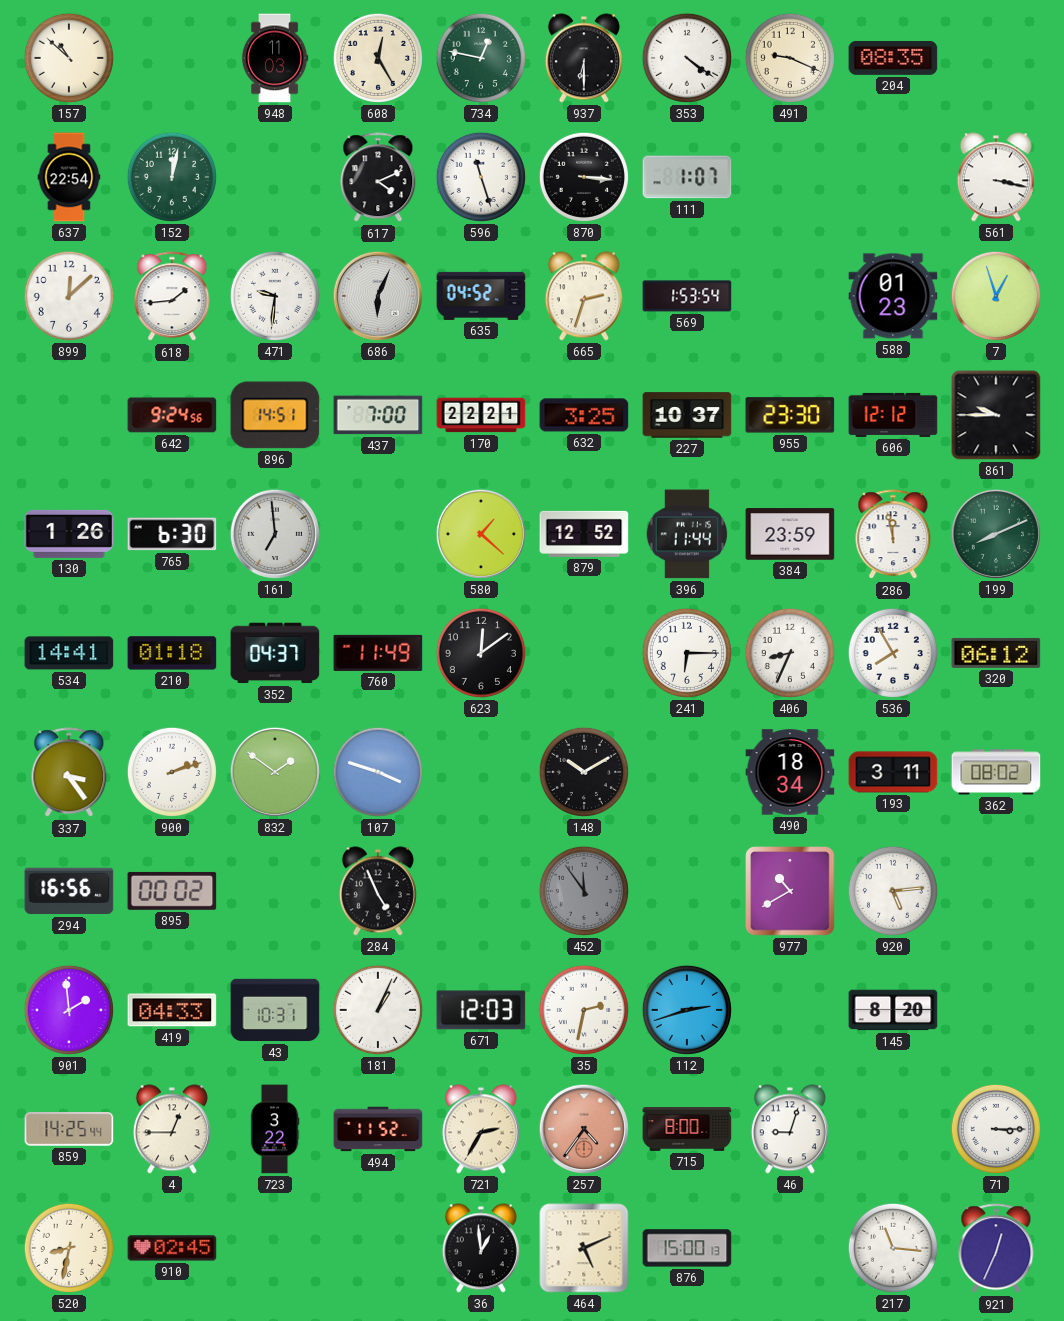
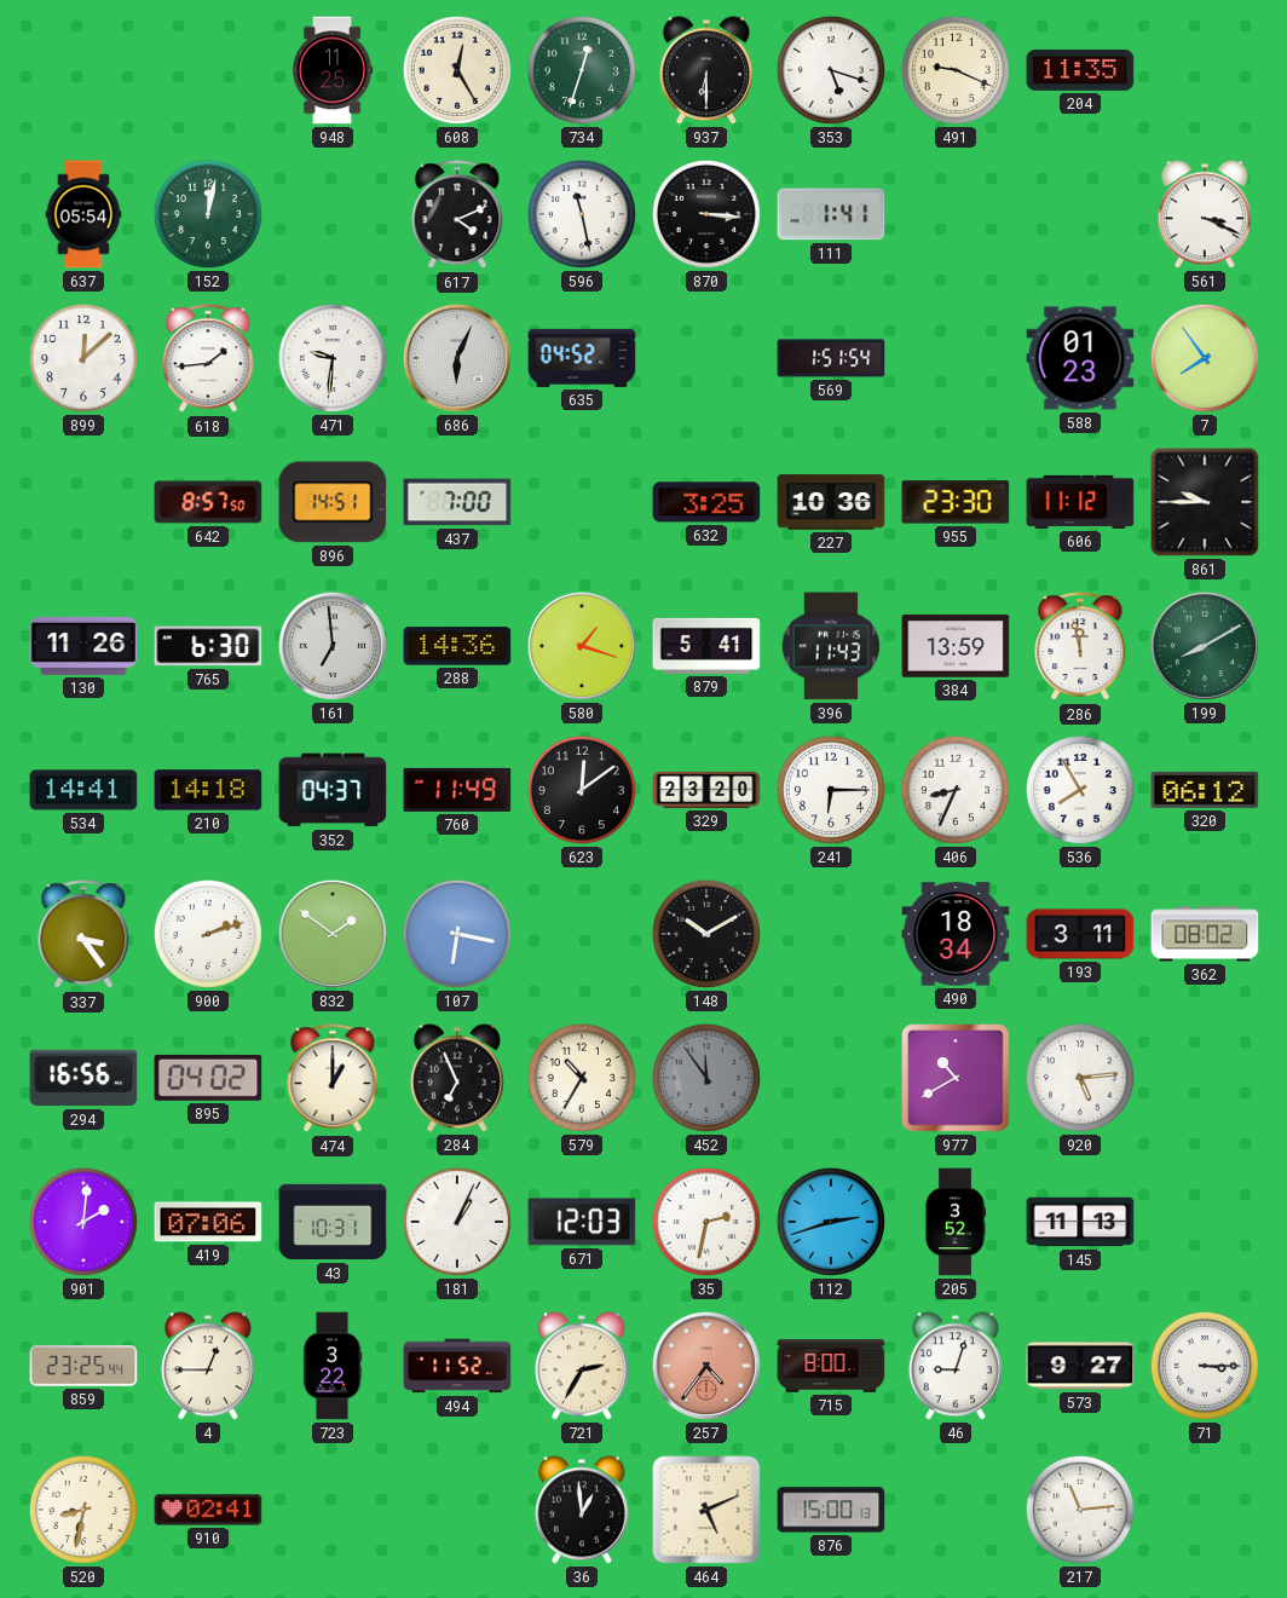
157: 10:52 -> none
948: 11:03 -> 11:25
734: 12:47 -> 12:33
353: 4:21 -> 5:18
204: 08:35 -> 11:35
637: 22:54 -> 05:54
596: 11:27 -> 11:28
111: 1:07 -> 1:41
561: 3:17 -> 3:19
665: 2:33 -> none
569: 1:53 -> 1:51
7: 12:57 -> 7:54
642: 9:24 -> 8:57
170: 22:21 -> none
227: 10:37 -> 10:36
606: 12:12 -> 11:12
130: 1:26 -> 11:26
288: none -> 14:36
580: 1:22 -> 1:18
879: 12:52 -> 5:41
396: 11:44 -> 11:43
384: 23:59 -> 13:59
199: 8:11 -> 8:10
210: 01:18 -> 14:18
329: none -> 23:20
107: 3:48 -> 6:17
895: 00:02 -> 04:02
474: none -> 1:00
284: 4:56 -> 6:56
579: none -> 10:35
901: 1:59 -> 2:01
419: 04:33 -> 07:06
205: none -> 3:52
145: 8:20 -> 11:13
859: 14:25 -> 23:25
573: none -> 9:27
910: 02:45 -> 02:41
217: 11:16 -> 11:14
921: 12:34 -> none
